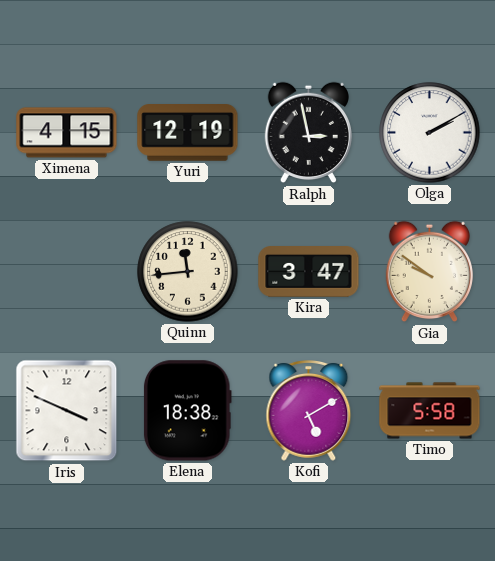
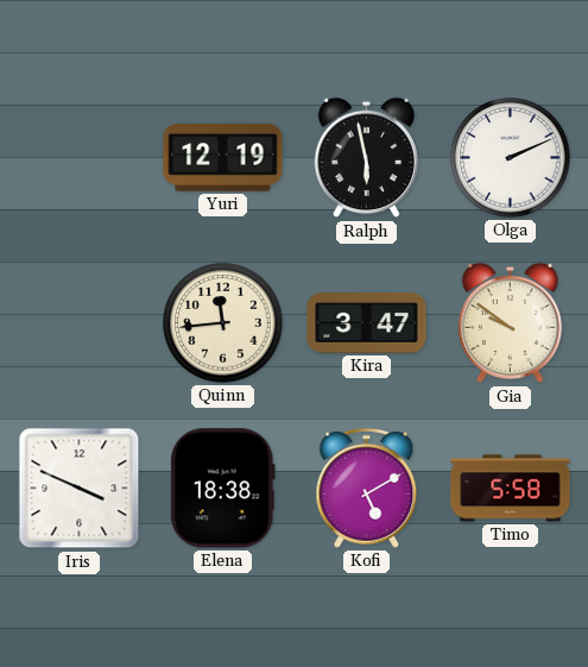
Ximena: 4:15 -> none
Ralph: 2:58 -> 5:58
Olga: 2:10 -> 2:11
